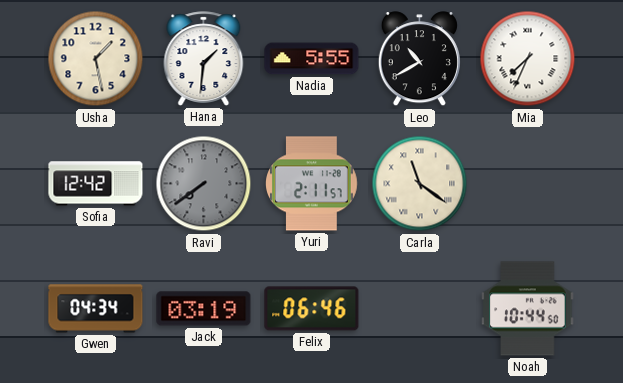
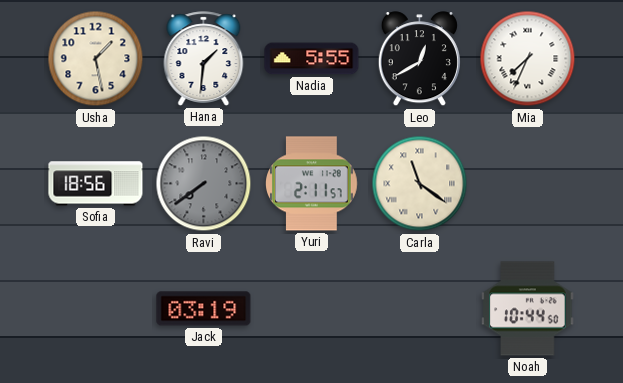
Leo: 10:40 -> 12:40
Sofia: 12:42 -> 18:56
Gwen: 04:34 -> none
Felix: 06:46 -> none
